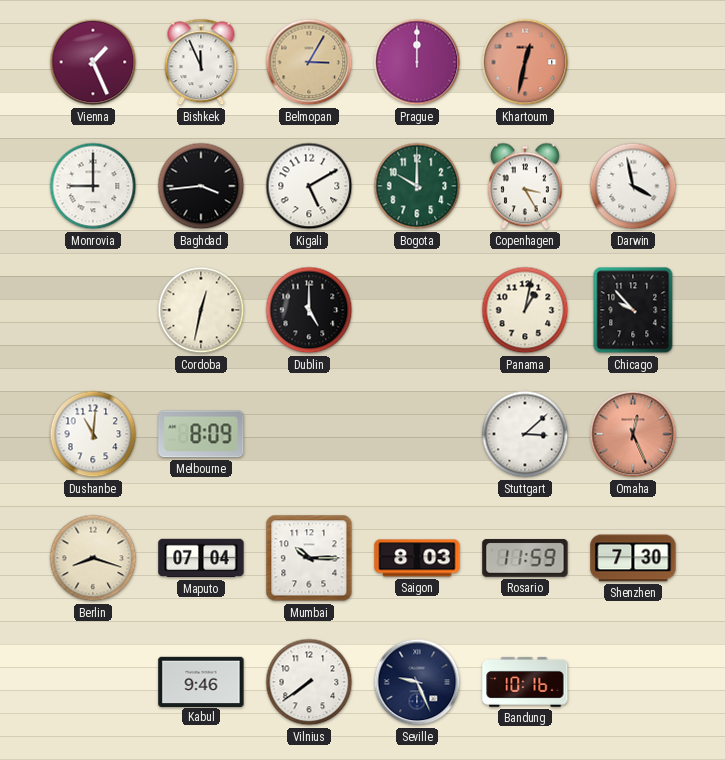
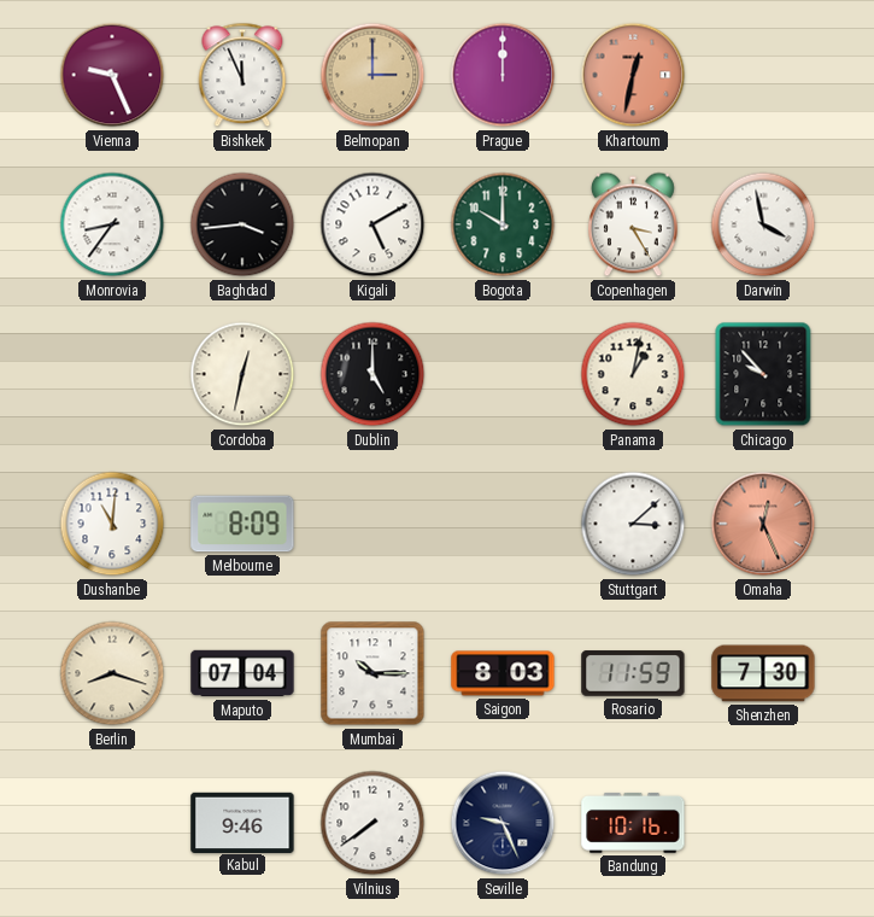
Vienna: 1:26 -> 9:26
Belmopan: 3:05 -> 3:00
Monrovia: 9:00 -> 8:36
